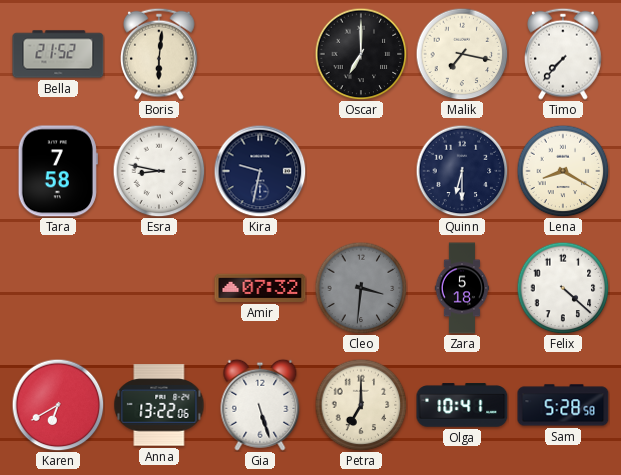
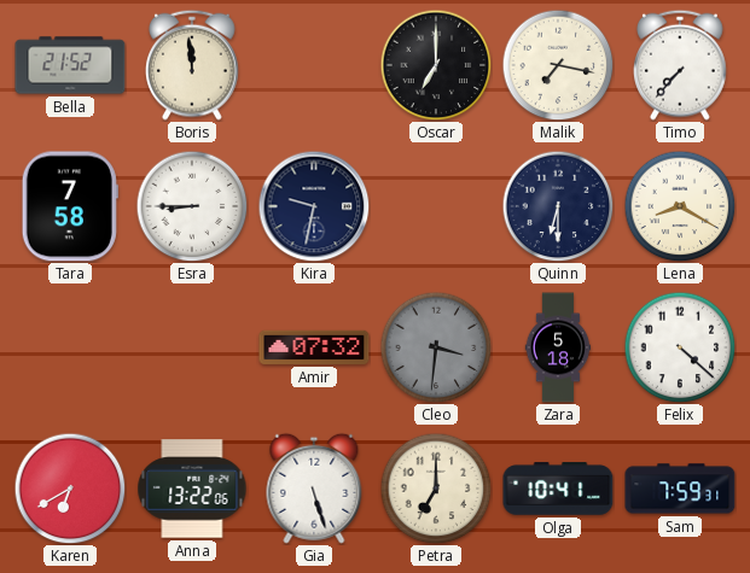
Boris: 6:01 -> 11:59
Esra: 8:47 -> 8:45
Sam: 5:28 -> 7:59
